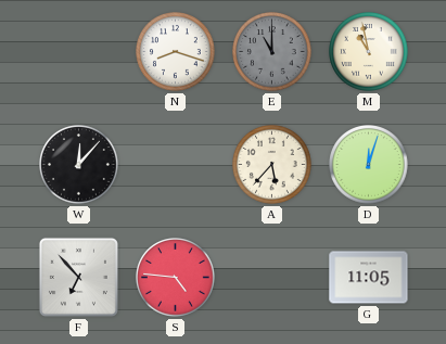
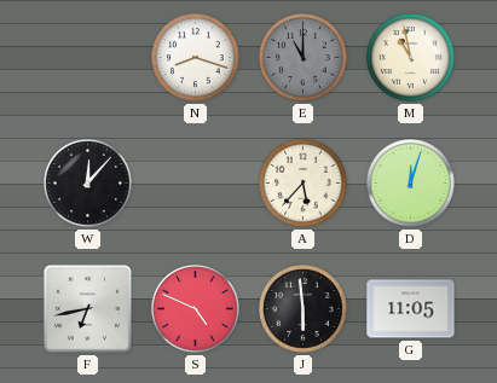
F: 6:53 -> 6:43
S: 4:46 -> 4:49
J: none -> 5:59
